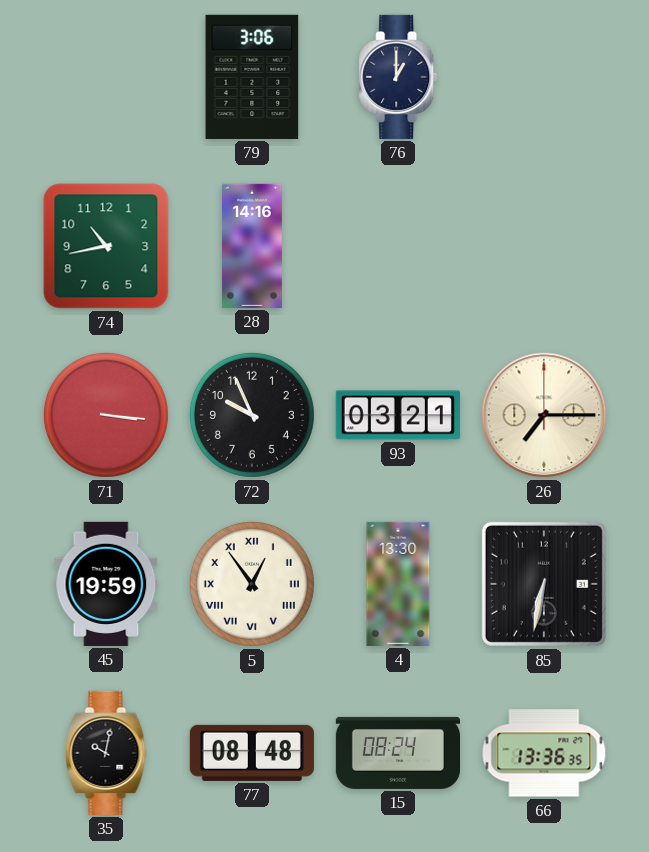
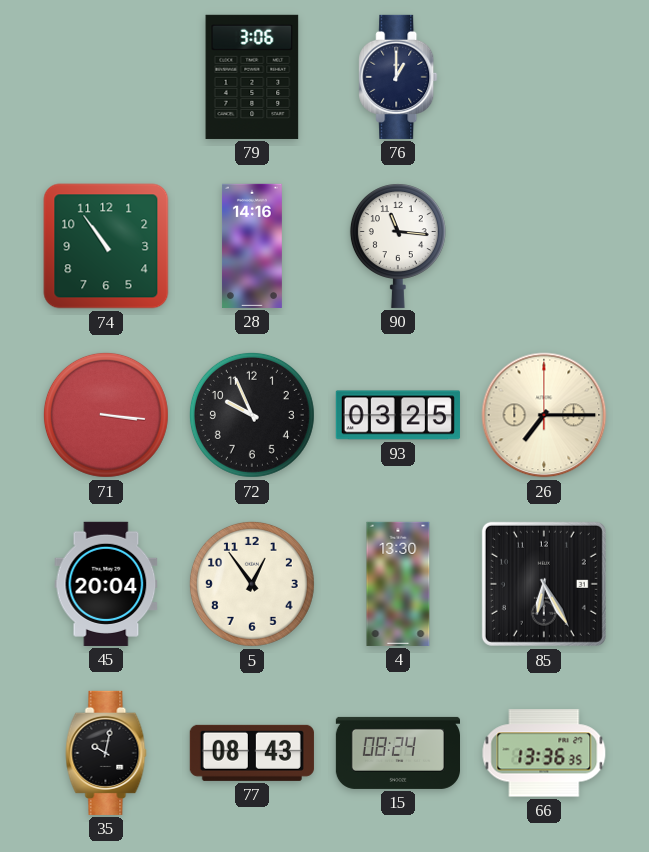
74: 10:43 -> 10:54
90: none -> 11:16
93: 03:21 -> 03:25
45: 19:59 -> 20:04
5 numerals: Roman -> Arabic
85: 6:32 -> 6:25
77: 08:48 -> 08:43
